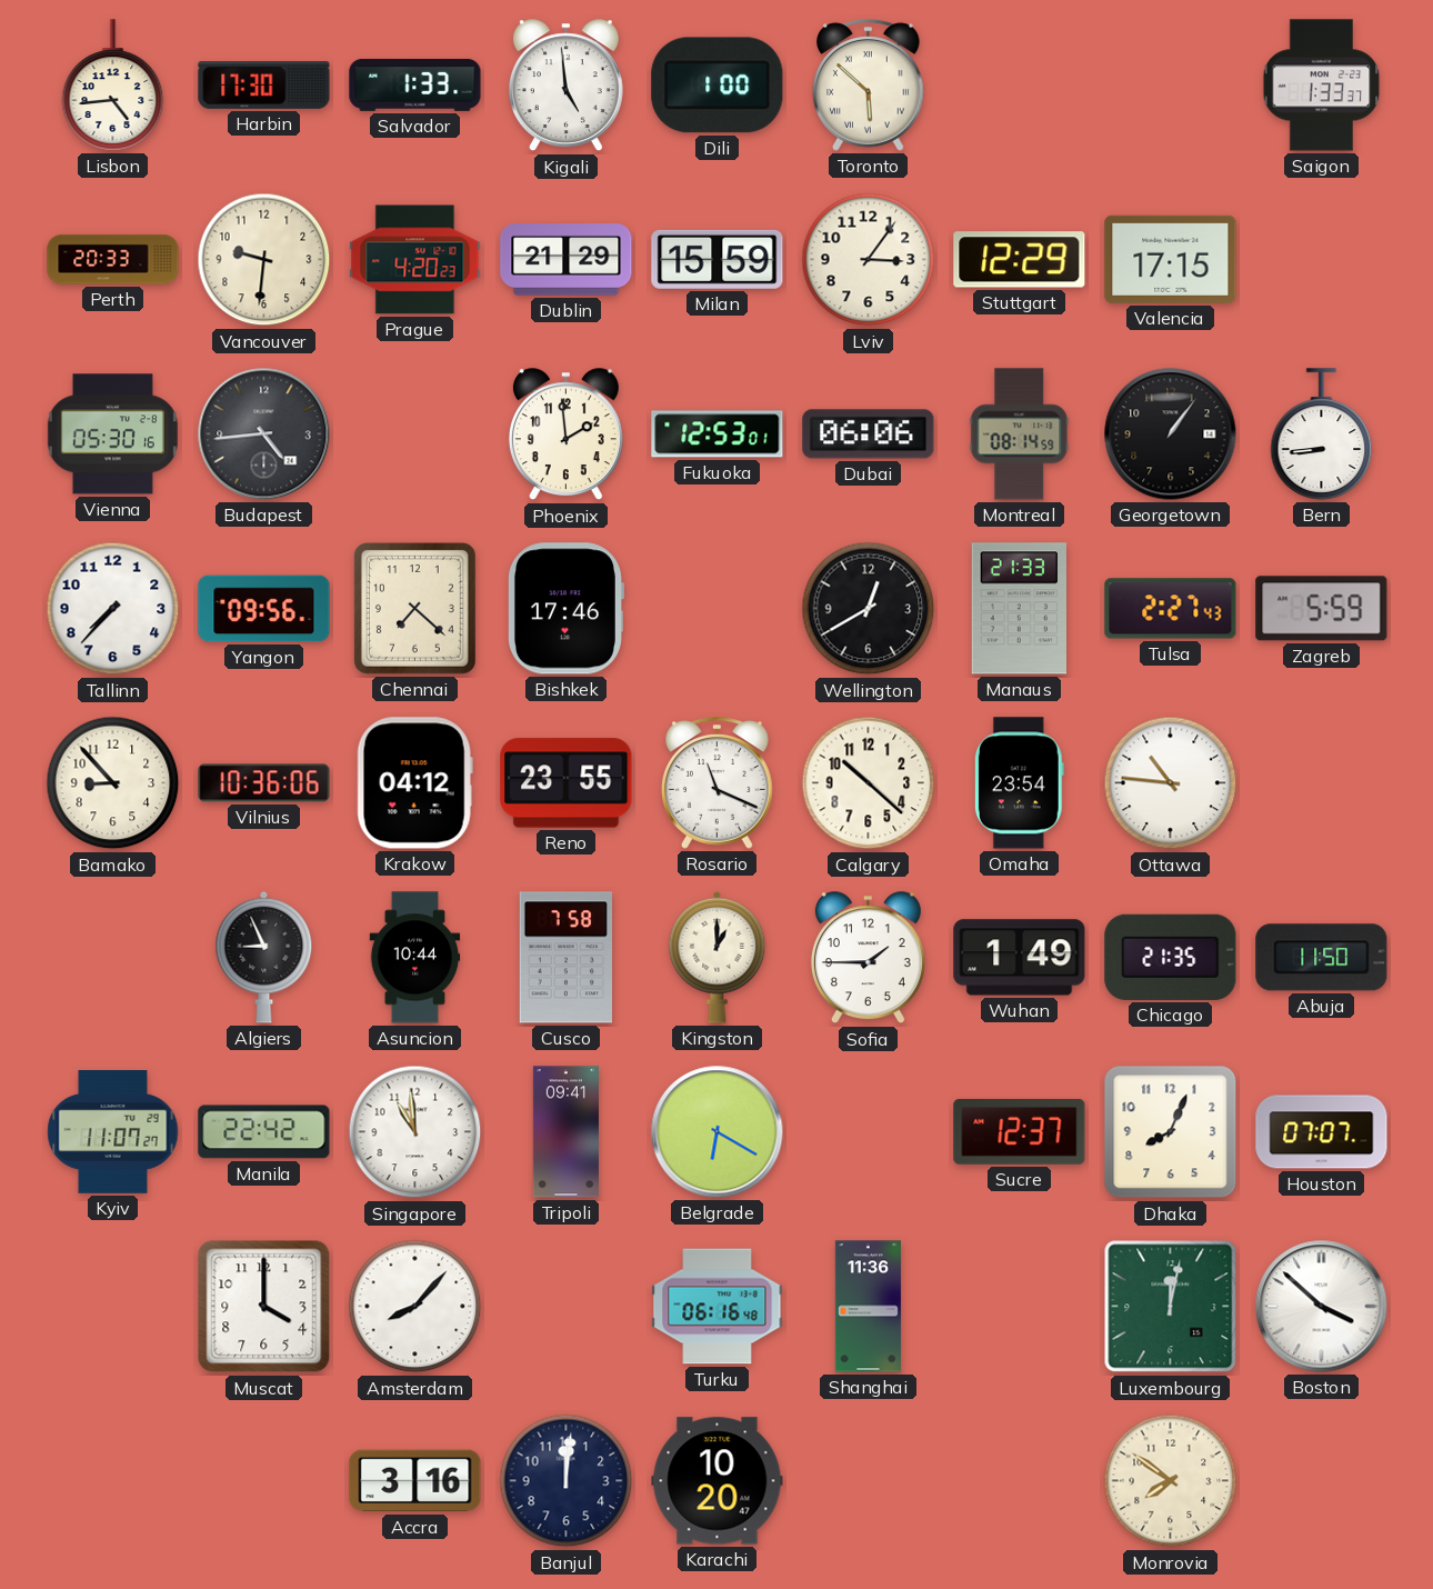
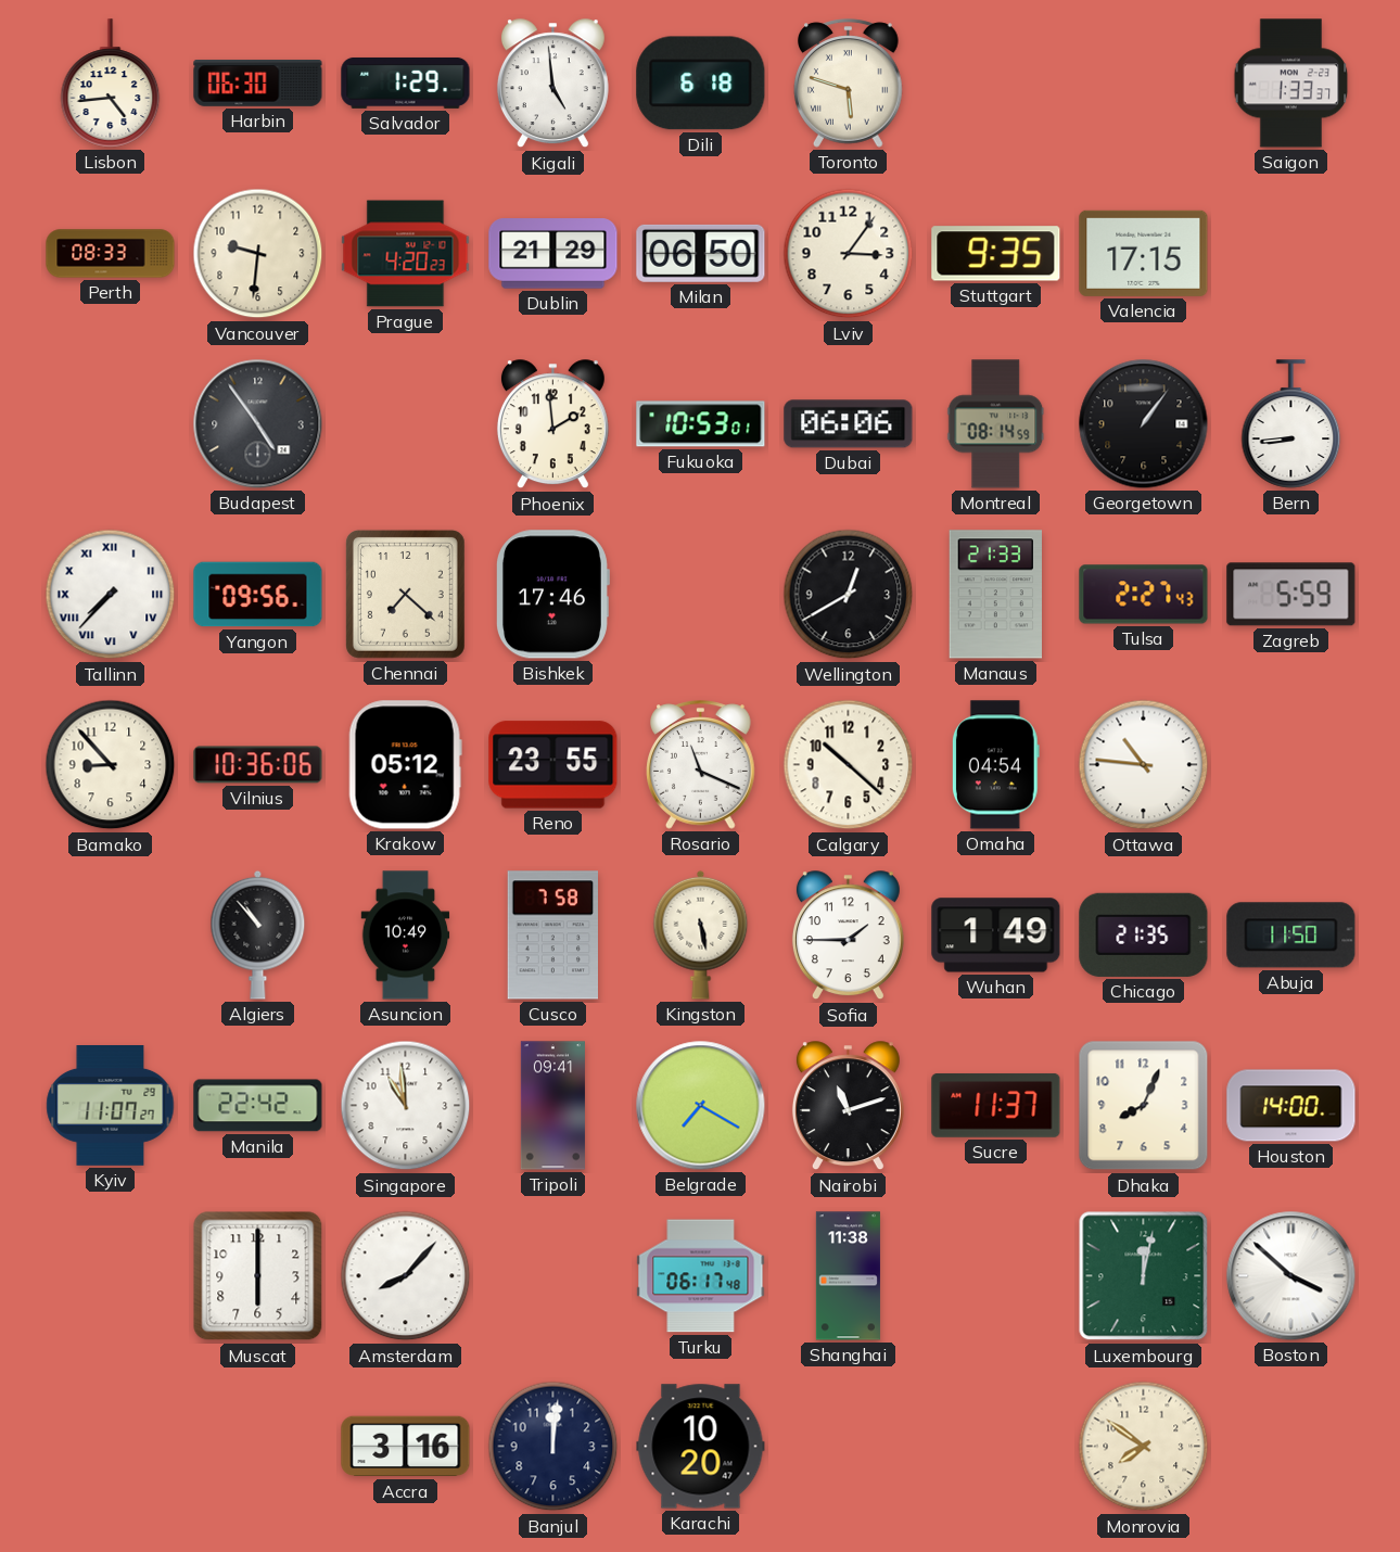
Harbin: 17:30 -> 06:30
Salvador: 1:33 -> 1:29
Dili: 1:00 -> 6:18
Toronto: 5:52 -> 5:48
Perth: 20:33 -> 08:33
Milan: 15:59 -> 06:50
Stuttgart: 12:29 -> 9:35
Vienna: 05:30 -> none
Budapest: 4:44 -> 4:54
Fukuoka: 12:53 -> 10:53
Tallinn numerals: Arabic -> Roman
Krakow: 04:12 -> 05:12
Omaha: 23:54 -> 04:54
Algiers: 8:56 -> 10:53
Asuncion: 10:44 -> 10:49
Kingston: 1:00 -> 5:28
Belgrade: 6:20 -> 7:20
Nairobi: none -> 11:12
Sucre: 12:37 -> 11:37
Houston: 07:07 -> 14:00
Muscat: 4:00 -> 6:00
Turku: 06:16 -> 06:17
Shanghai: 11:36 -> 11:38
